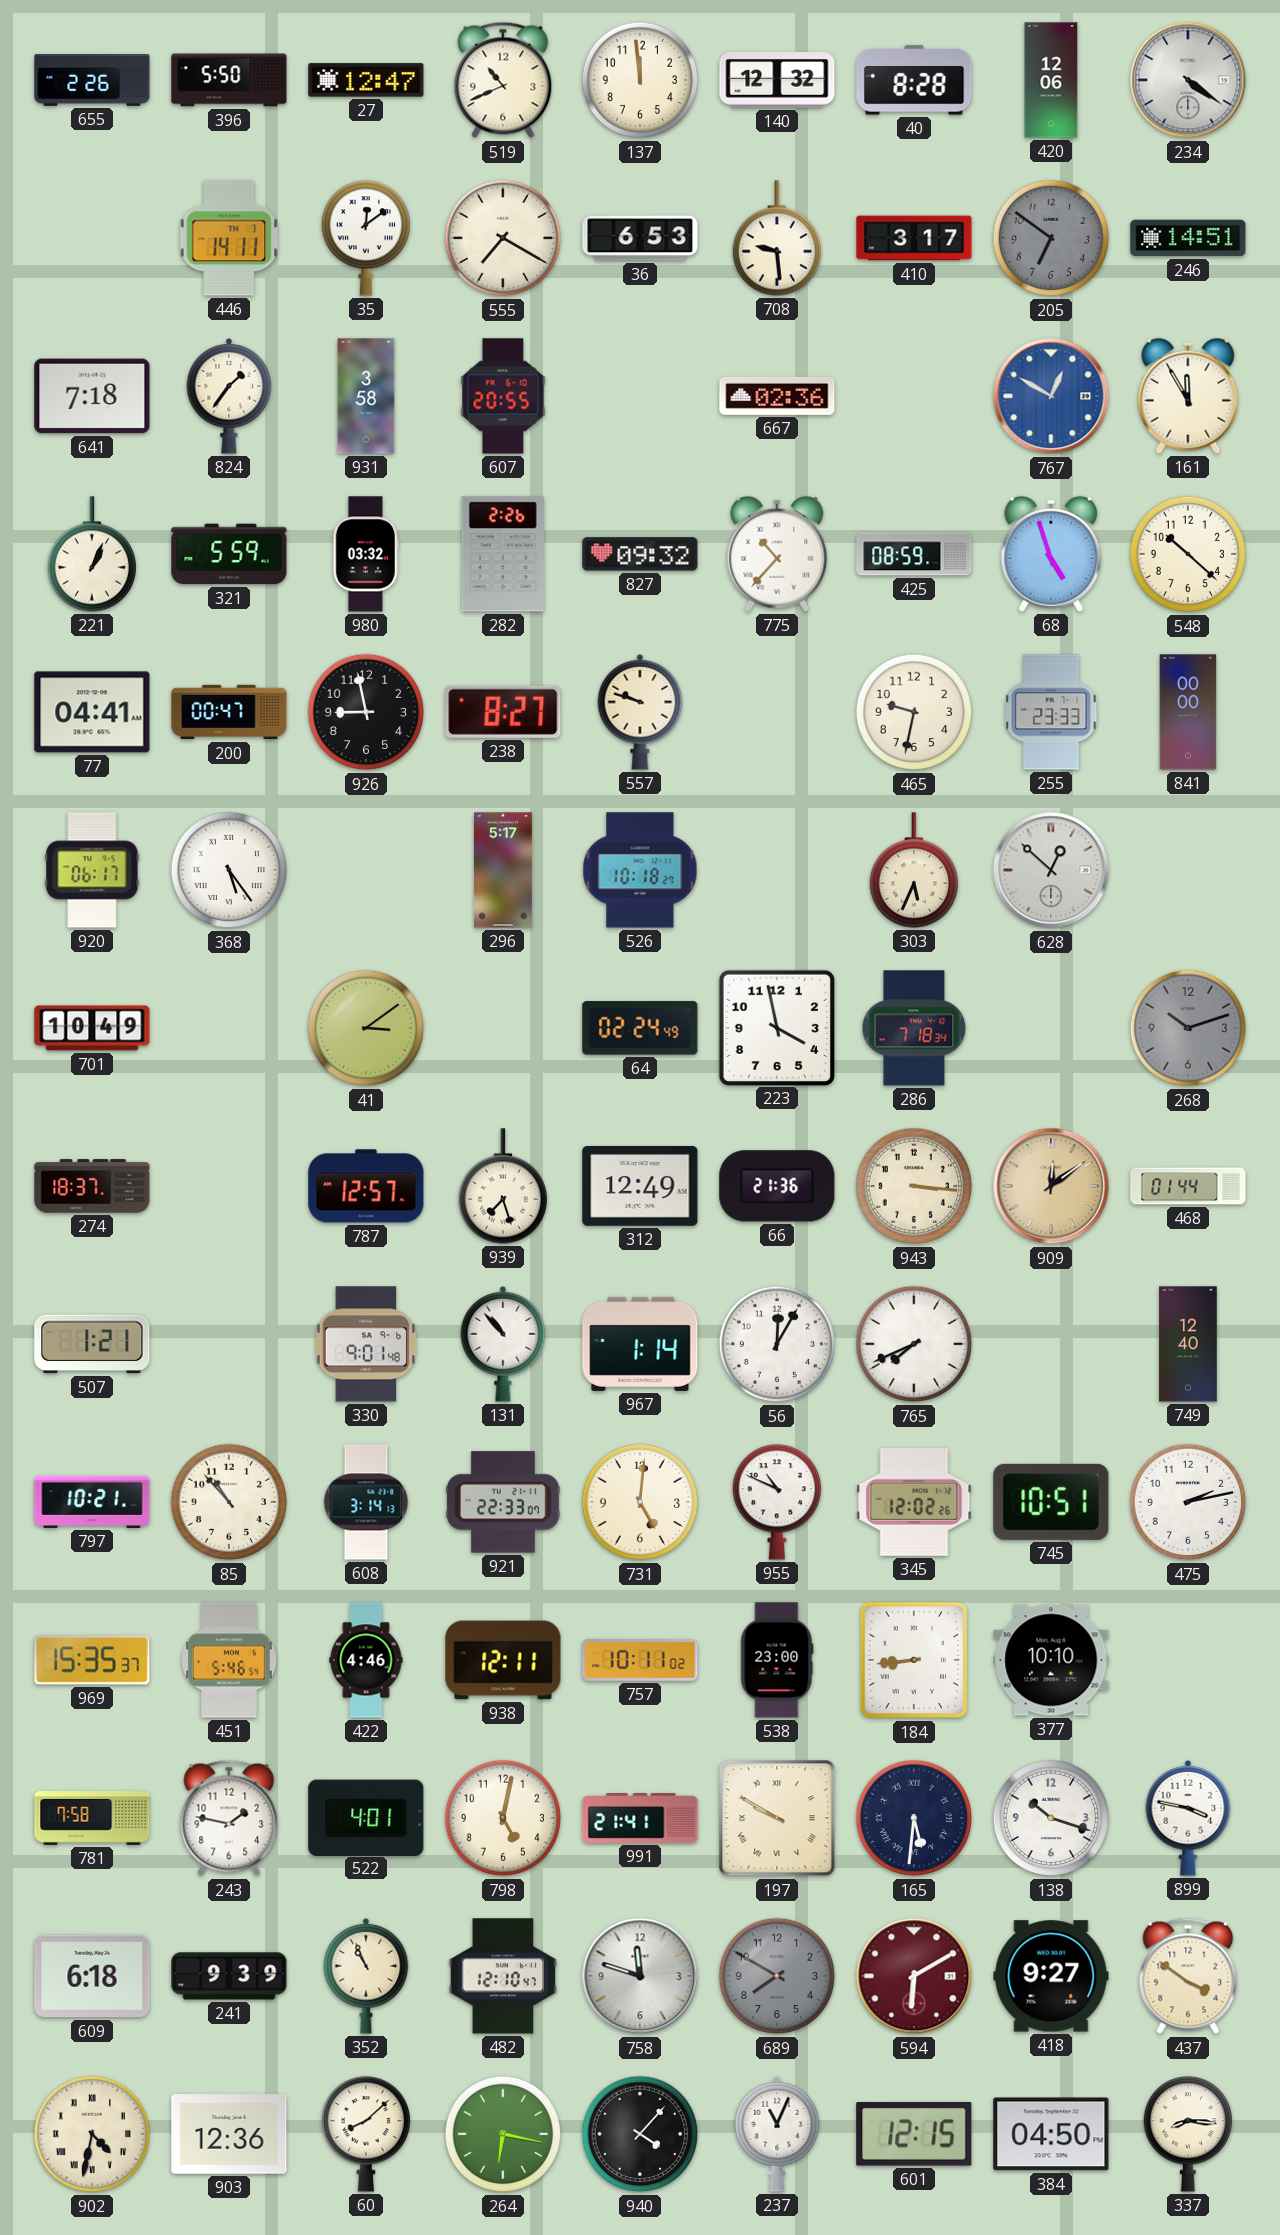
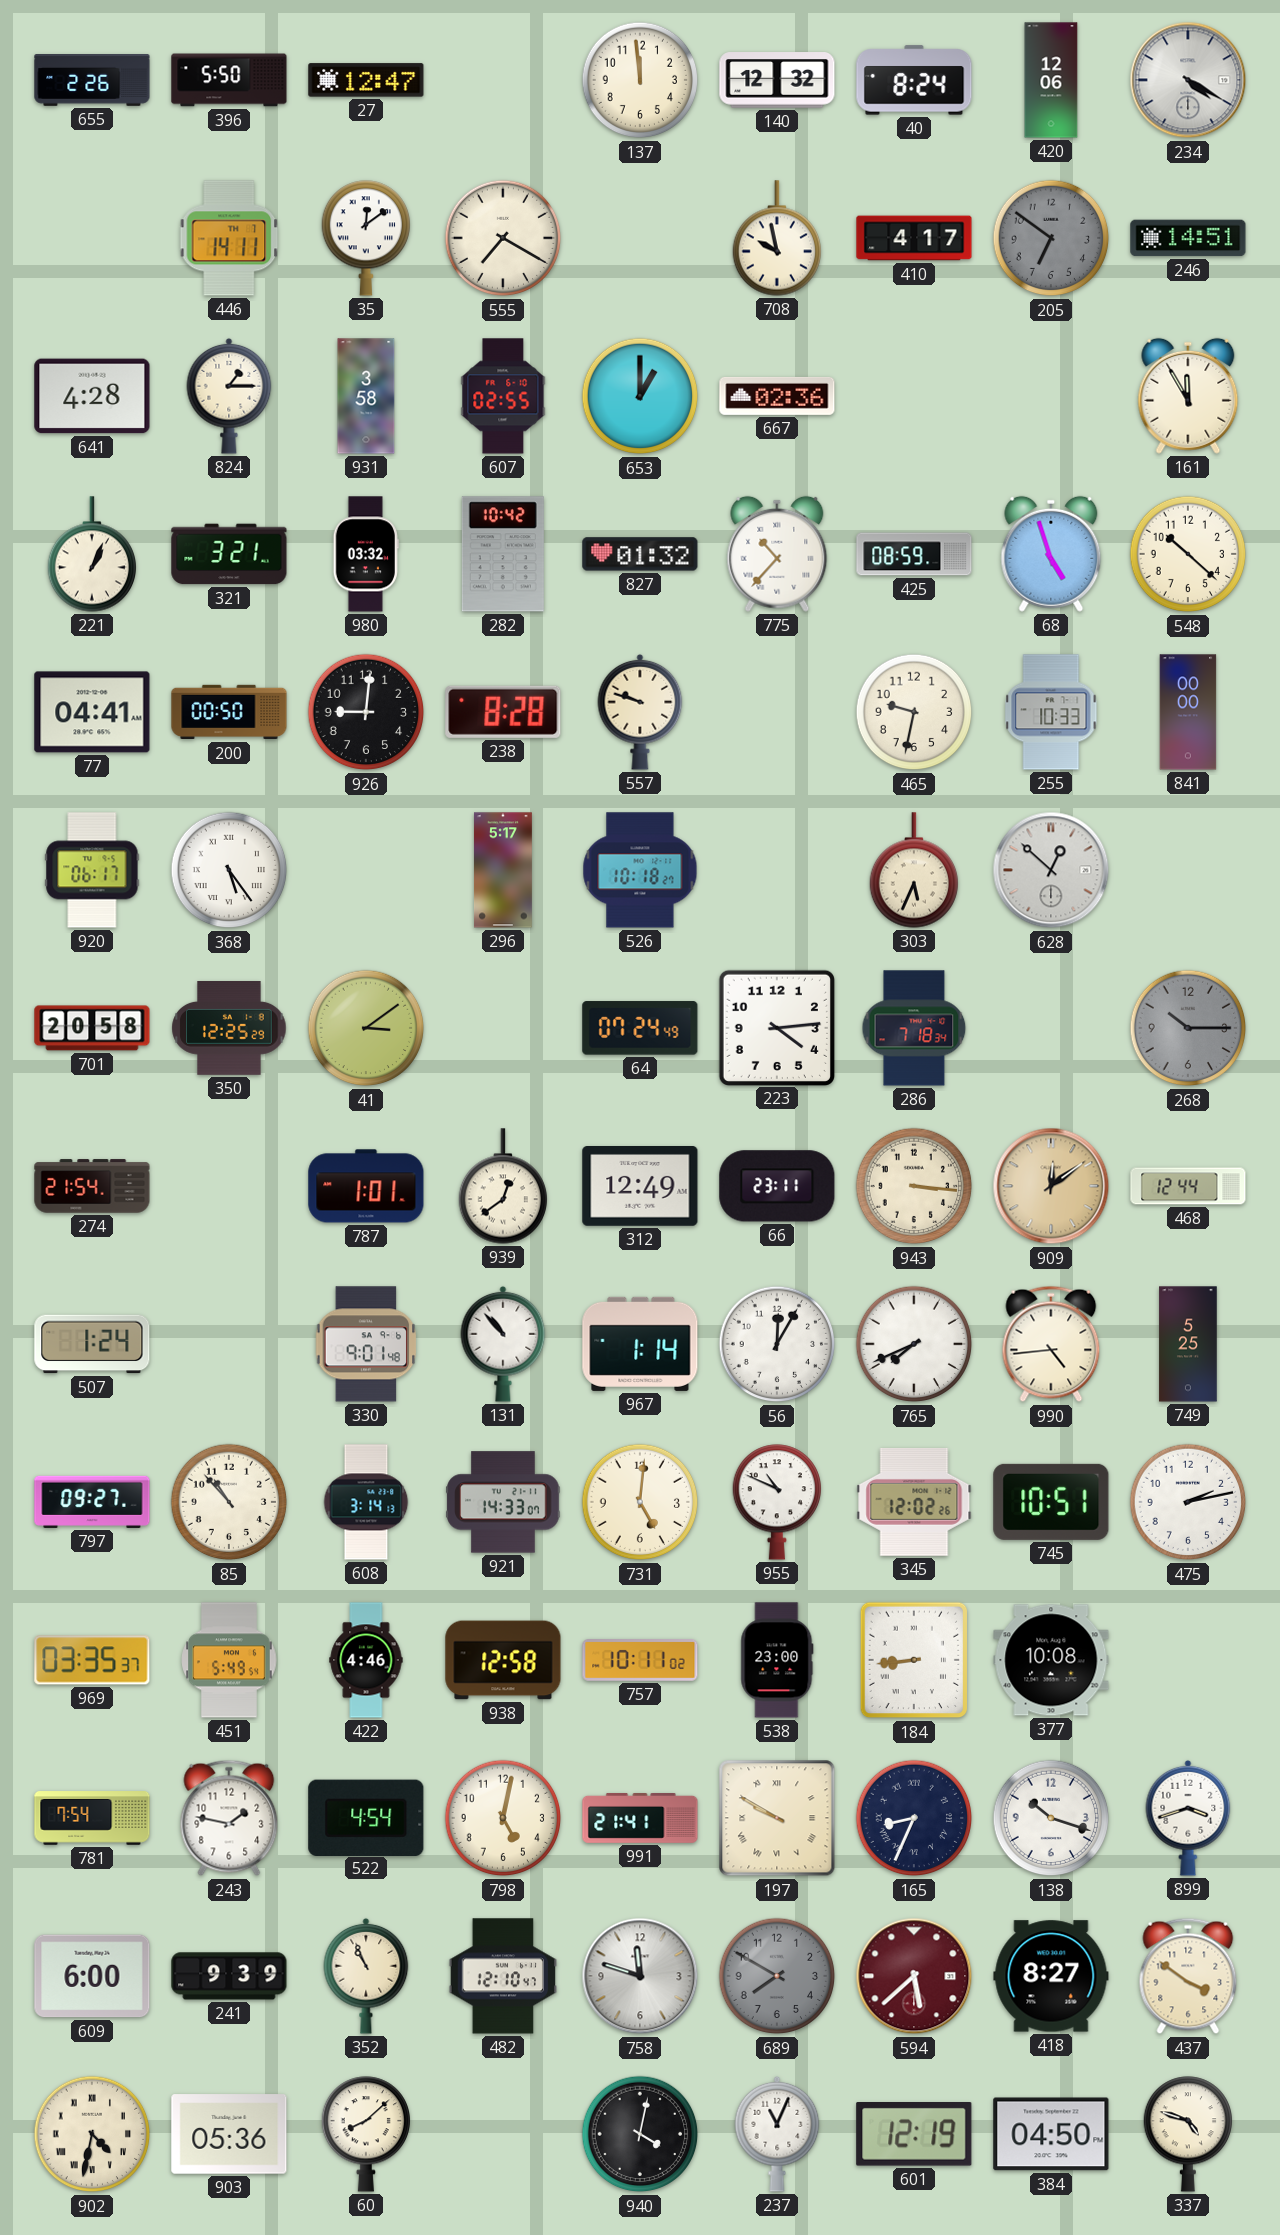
519: 10:41 -> none
40: 8:28 -> 8:24
234: 4:21 -> 4:20
36: 6:53 -> none
708: 9:29 -> 9:58
410: 3:17 -> 4:17
641: 7:18 -> 4:28
824: 1:36 -> 1:15
607: 20:55 -> 02:55
653: none -> 1:00
767: 12:50 -> none
321: 5:59 -> 3:21
282: 2:26 -> 10:42
827: 09:32 -> 01:32
200: 00:47 -> 00:50
926: 8:58 -> 9:01
238: 8:27 -> 8:28
255: 23:33 -> 10:33
701: 10:49 -> 20:58
350: none -> 12:25
64: 02:24 -> 07:24
223: 3:58 -> 4:14
268: 10:12 -> 10:15
274: 18:37 -> 21:54
787: 12:57 -> 1:01
939: 7:27 -> 12:39
66: 21:36 -> 23:11
468: 01:44 -> 12:44
507: 1:21 -> 1:24
990: none -> 4:44
749: 12:40 -> 5:25
797: 10:21 -> 09:27
921: 22:33 -> 14:33
969: 15:35 -> 03:35
451: 5:46 -> 5:49
938: 12:11 -> 12:58
377: 10:10 -> 10:08
781: 7:58 -> 7:54
522: 4:01 -> 4:54
165: 5:31 -> 8:34
899: 3:47 -> 3:42
609: 6:18 -> 6:00
594: 6:10 -> 5:38
418: 9:27 -> 8:27
903: 12:36 -> 05:36
264: 6:17 -> none
940: 4:07 -> 4:02
601: 12:15 -> 12:19
337: 8:16 -> 4:48
